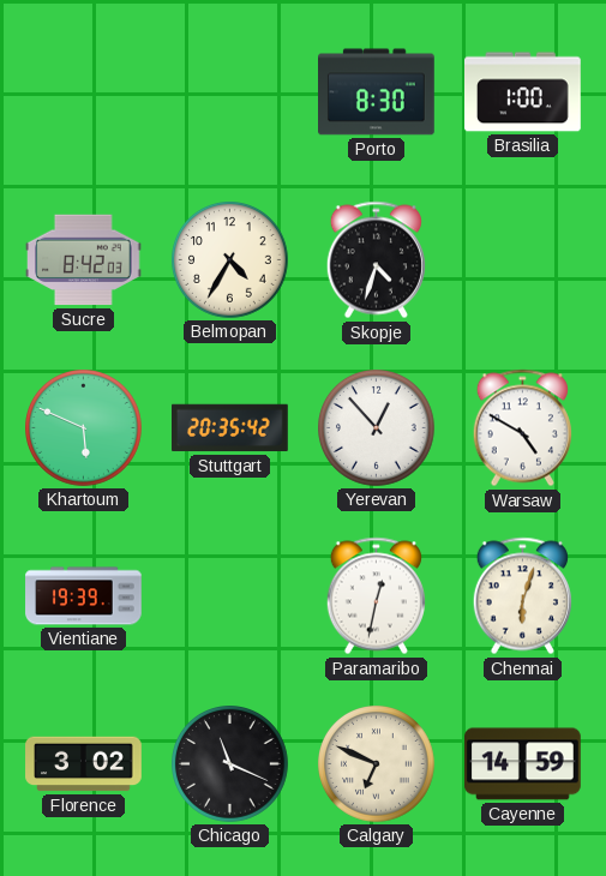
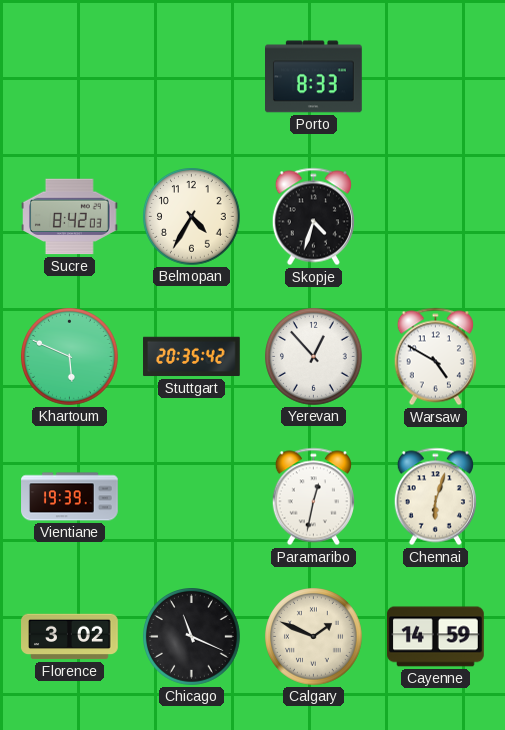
Porto: 8:30 -> 8:33
Brasilia: 1:00 -> none
Calgary: 6:49 -> 1:49
